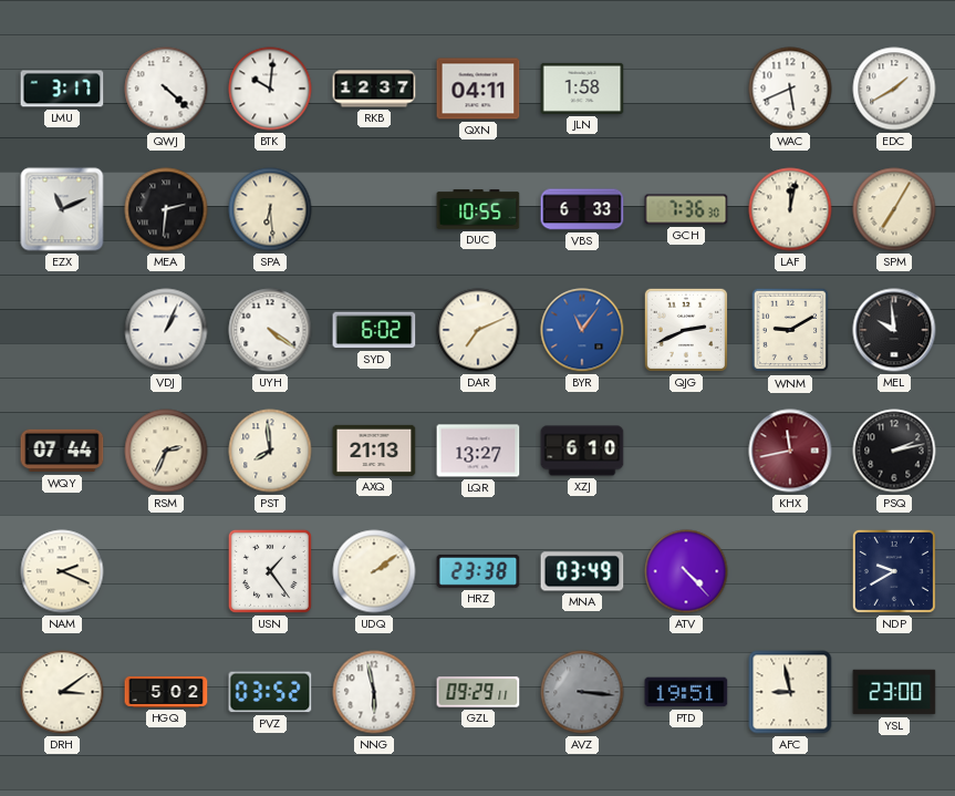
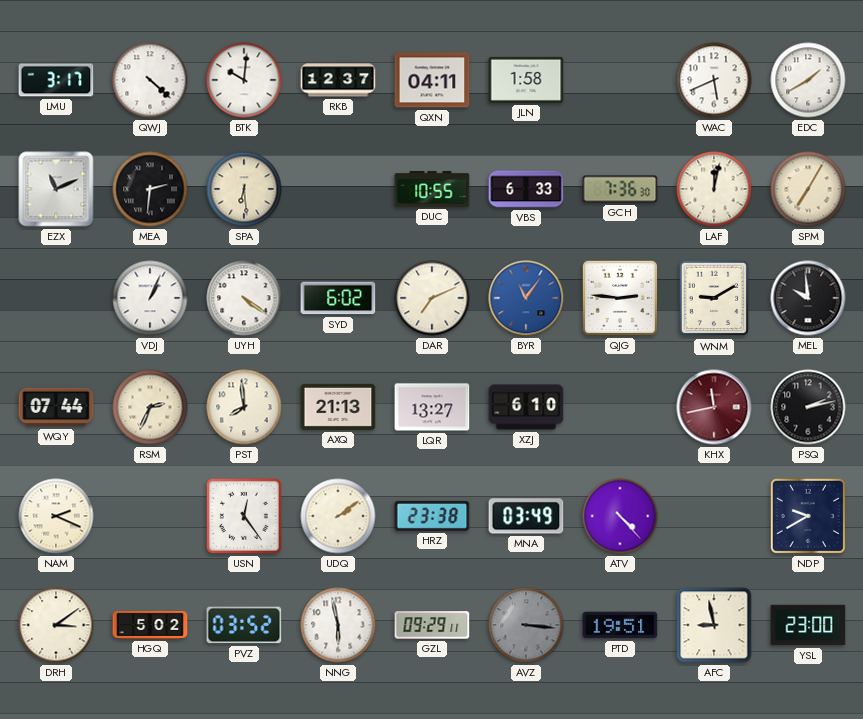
QJG: 2:41 -> 2:46
USN: 1:24 -> 12:24
